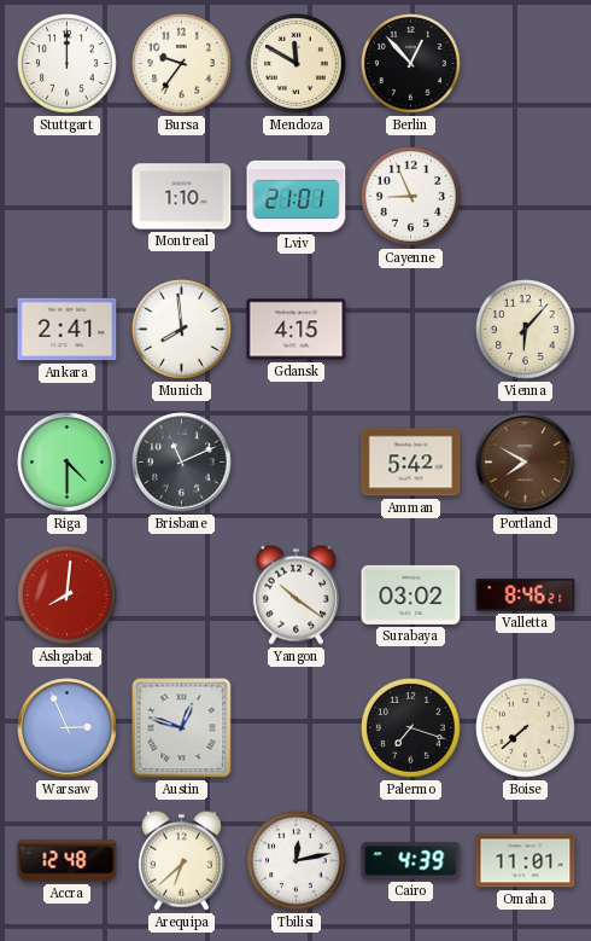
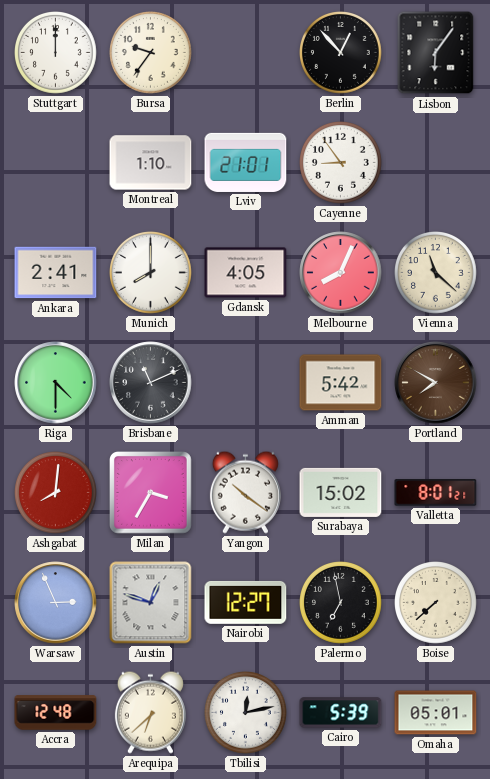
Mendoza: 11:50 -> none
Lisbon: none -> 6:06
Cayenne: 8:56 -> 8:54
Munich: 7:59 -> 8:00
Gdansk: 4:15 -> 4:05
Melbourne: none -> 8:04
Vienna: 6:07 -> 11:22
Milan: none -> 3:35
Surabaya: 03:02 -> 15:02
Valletta: 8:46 -> 8:01
Nairobi: none -> 12:27
Palermo: 7:18 -> 6:58
Cairo: 4:39 -> 5:39
Omaha: 11:01 -> 05:01
